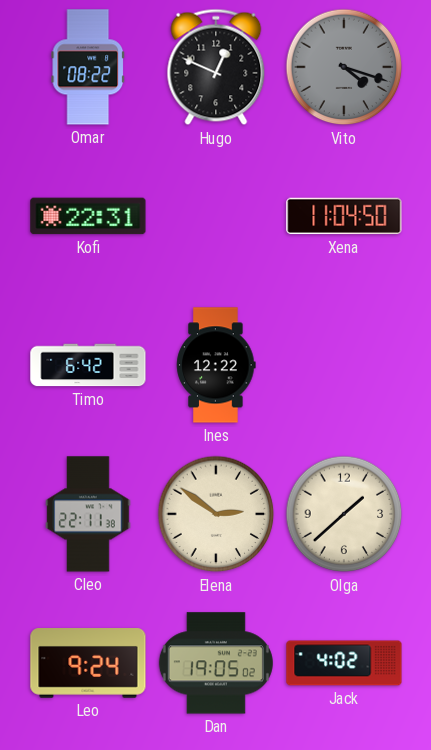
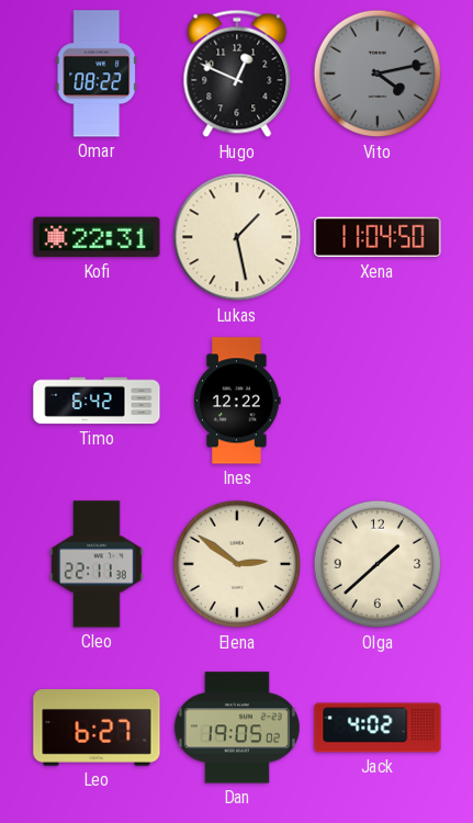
Vito: 4:18 -> 4:13
Lukas: none -> 1:28
Leo: 9:24 -> 6:27
